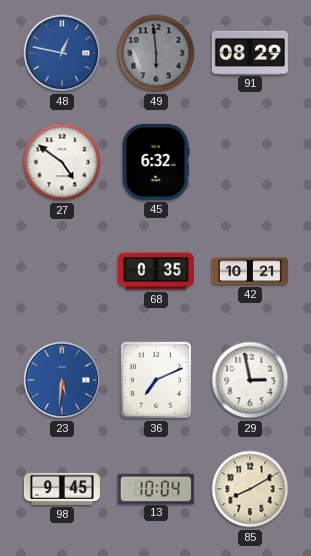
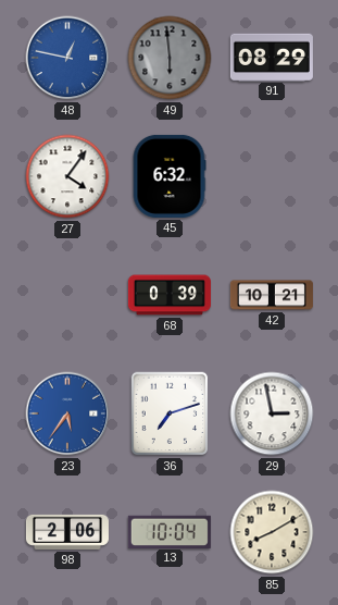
27: 4:51 -> 4:06
68: 0:35 -> 0:39
23: 5:31 -> 5:36
36: 7:11 -> 7:12
98: 9:45 -> 2:06
